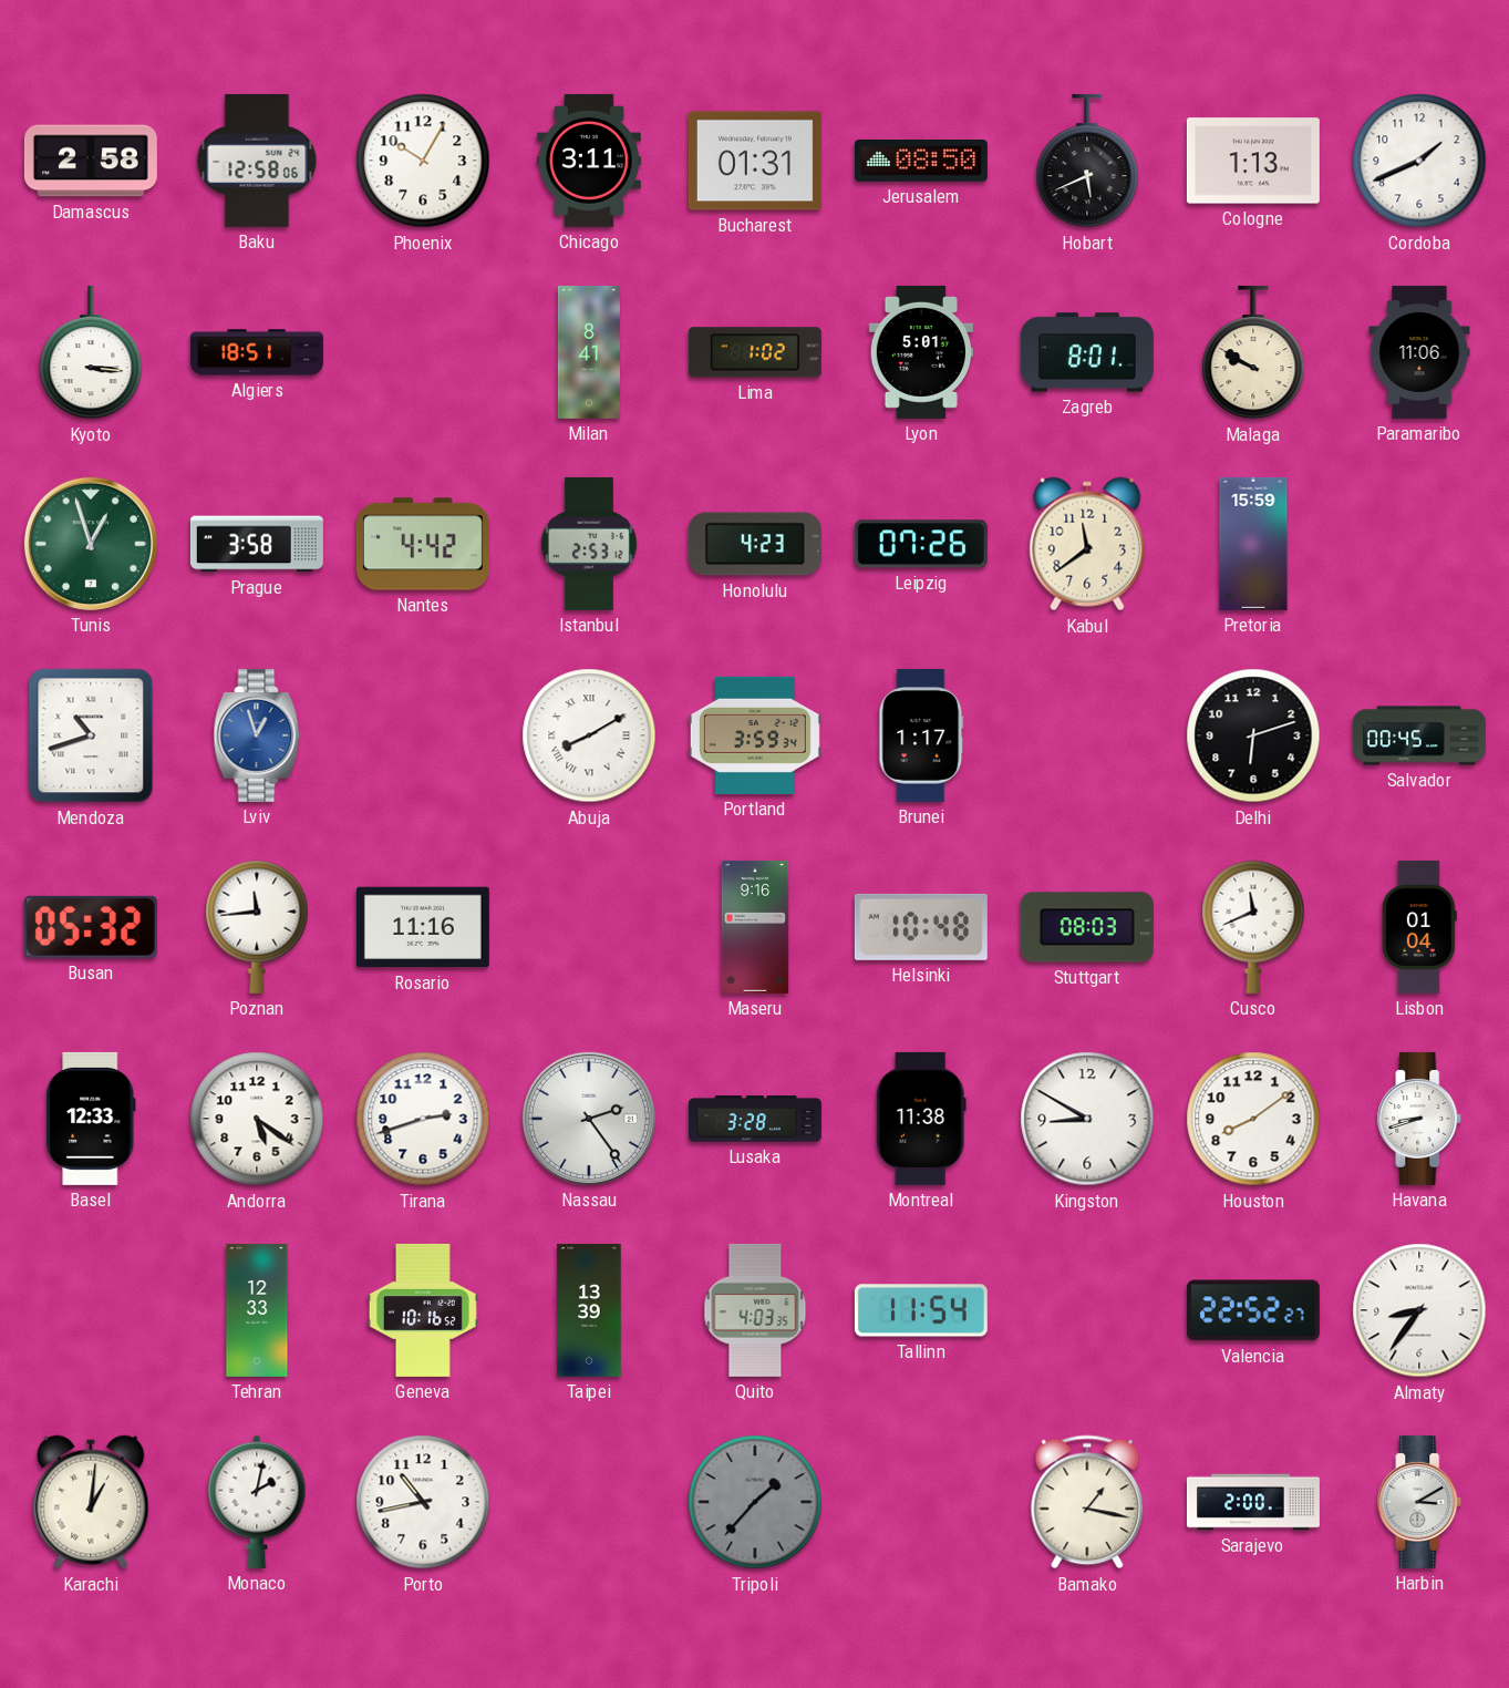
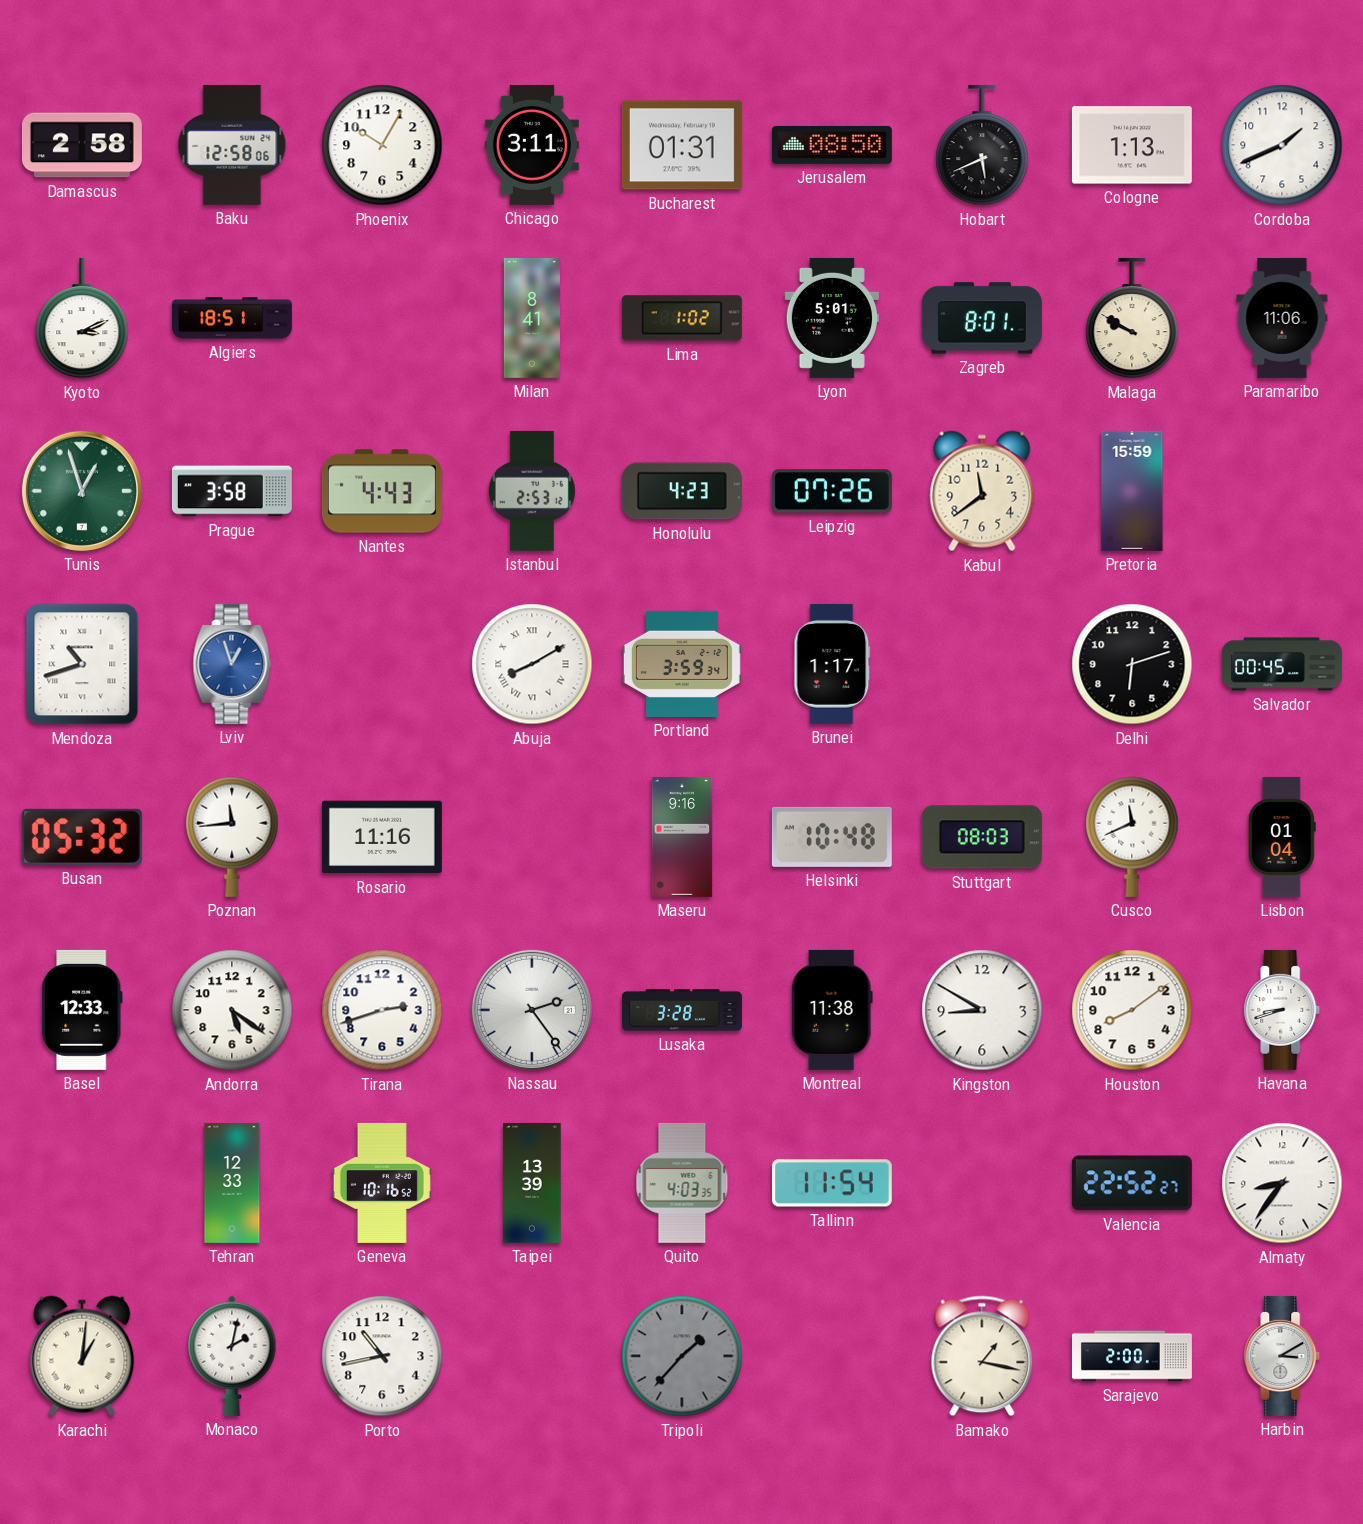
Kyoto: 3:16 -> 3:11
Nantes: 4:42 -> 4:43
